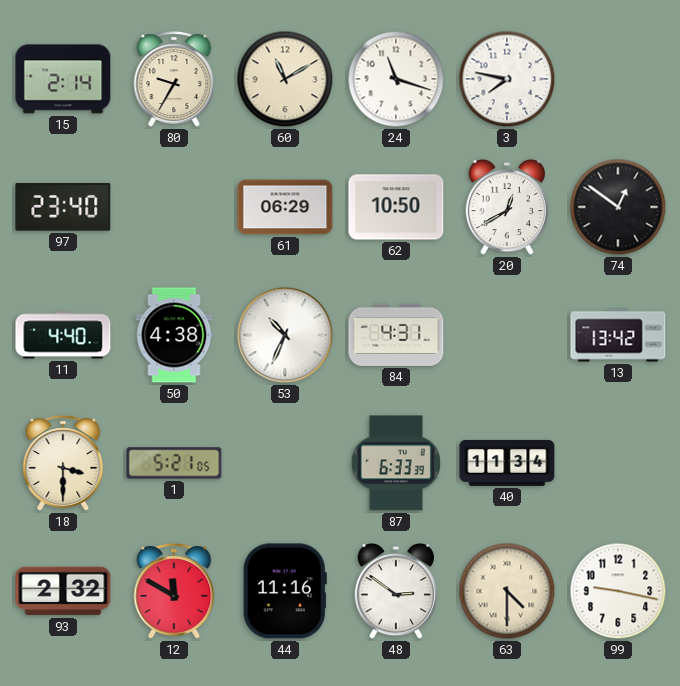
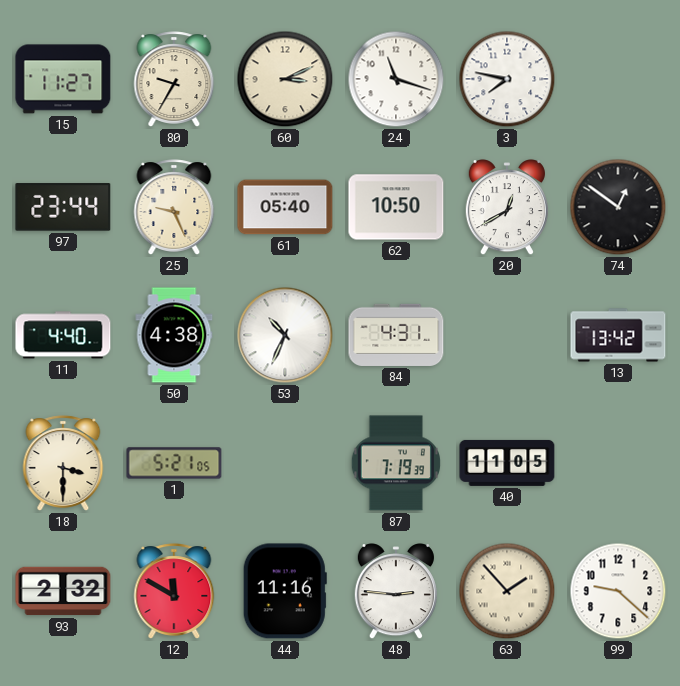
15: 2:14 -> 11:27
60: 11:10 -> 3:11
97: 23:40 -> 23:44
25: none -> 9:26
61: 06:29 -> 05:40
87: 6:33 -> 7:19
40: 11:34 -> 11:05
48: 2:51 -> 2:46
63: 4:30 -> 1:53
99: 9:17 -> 9:22
